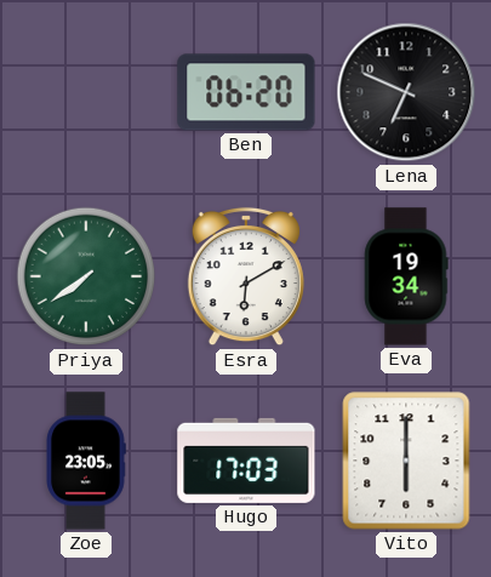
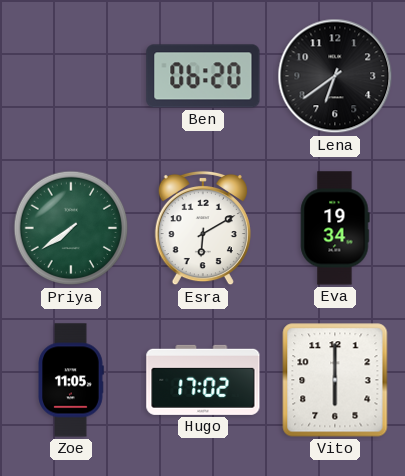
Lena: 6:49 -> 6:39
Zoe: 23:05 -> 11:05
Hugo: 17:03 -> 17:02
